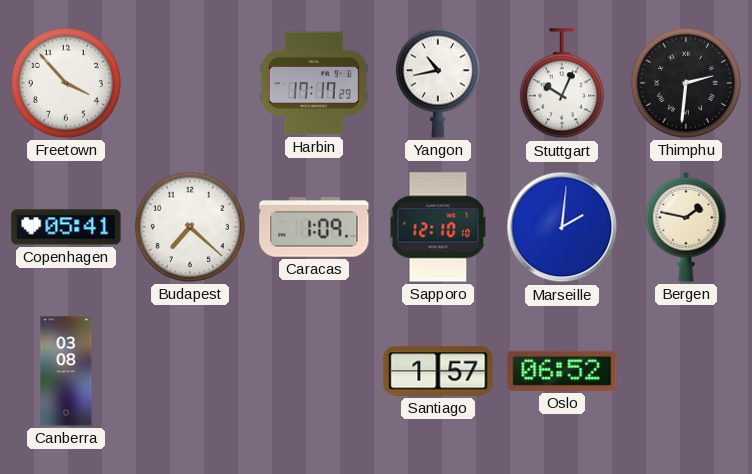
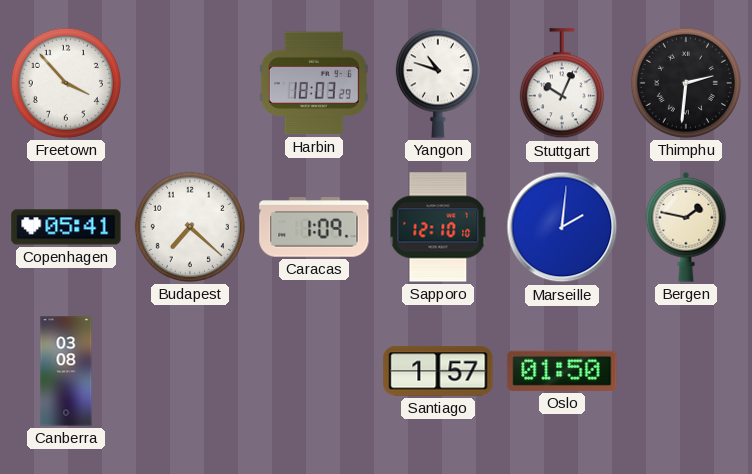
Harbin: 17:17 -> 18:03
Yangon: 10:43 -> 10:48
Oslo: 06:52 -> 01:50
